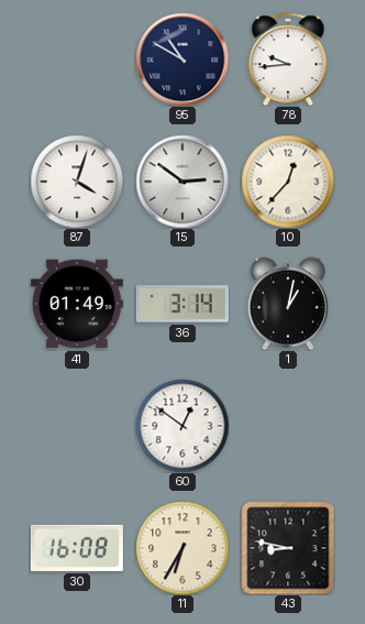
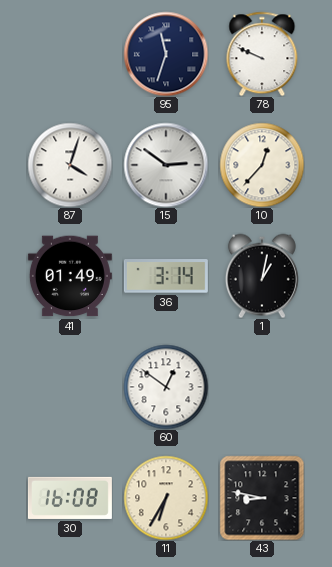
95: 10:50 -> 11:33
78: 9:44 -> 9:49
